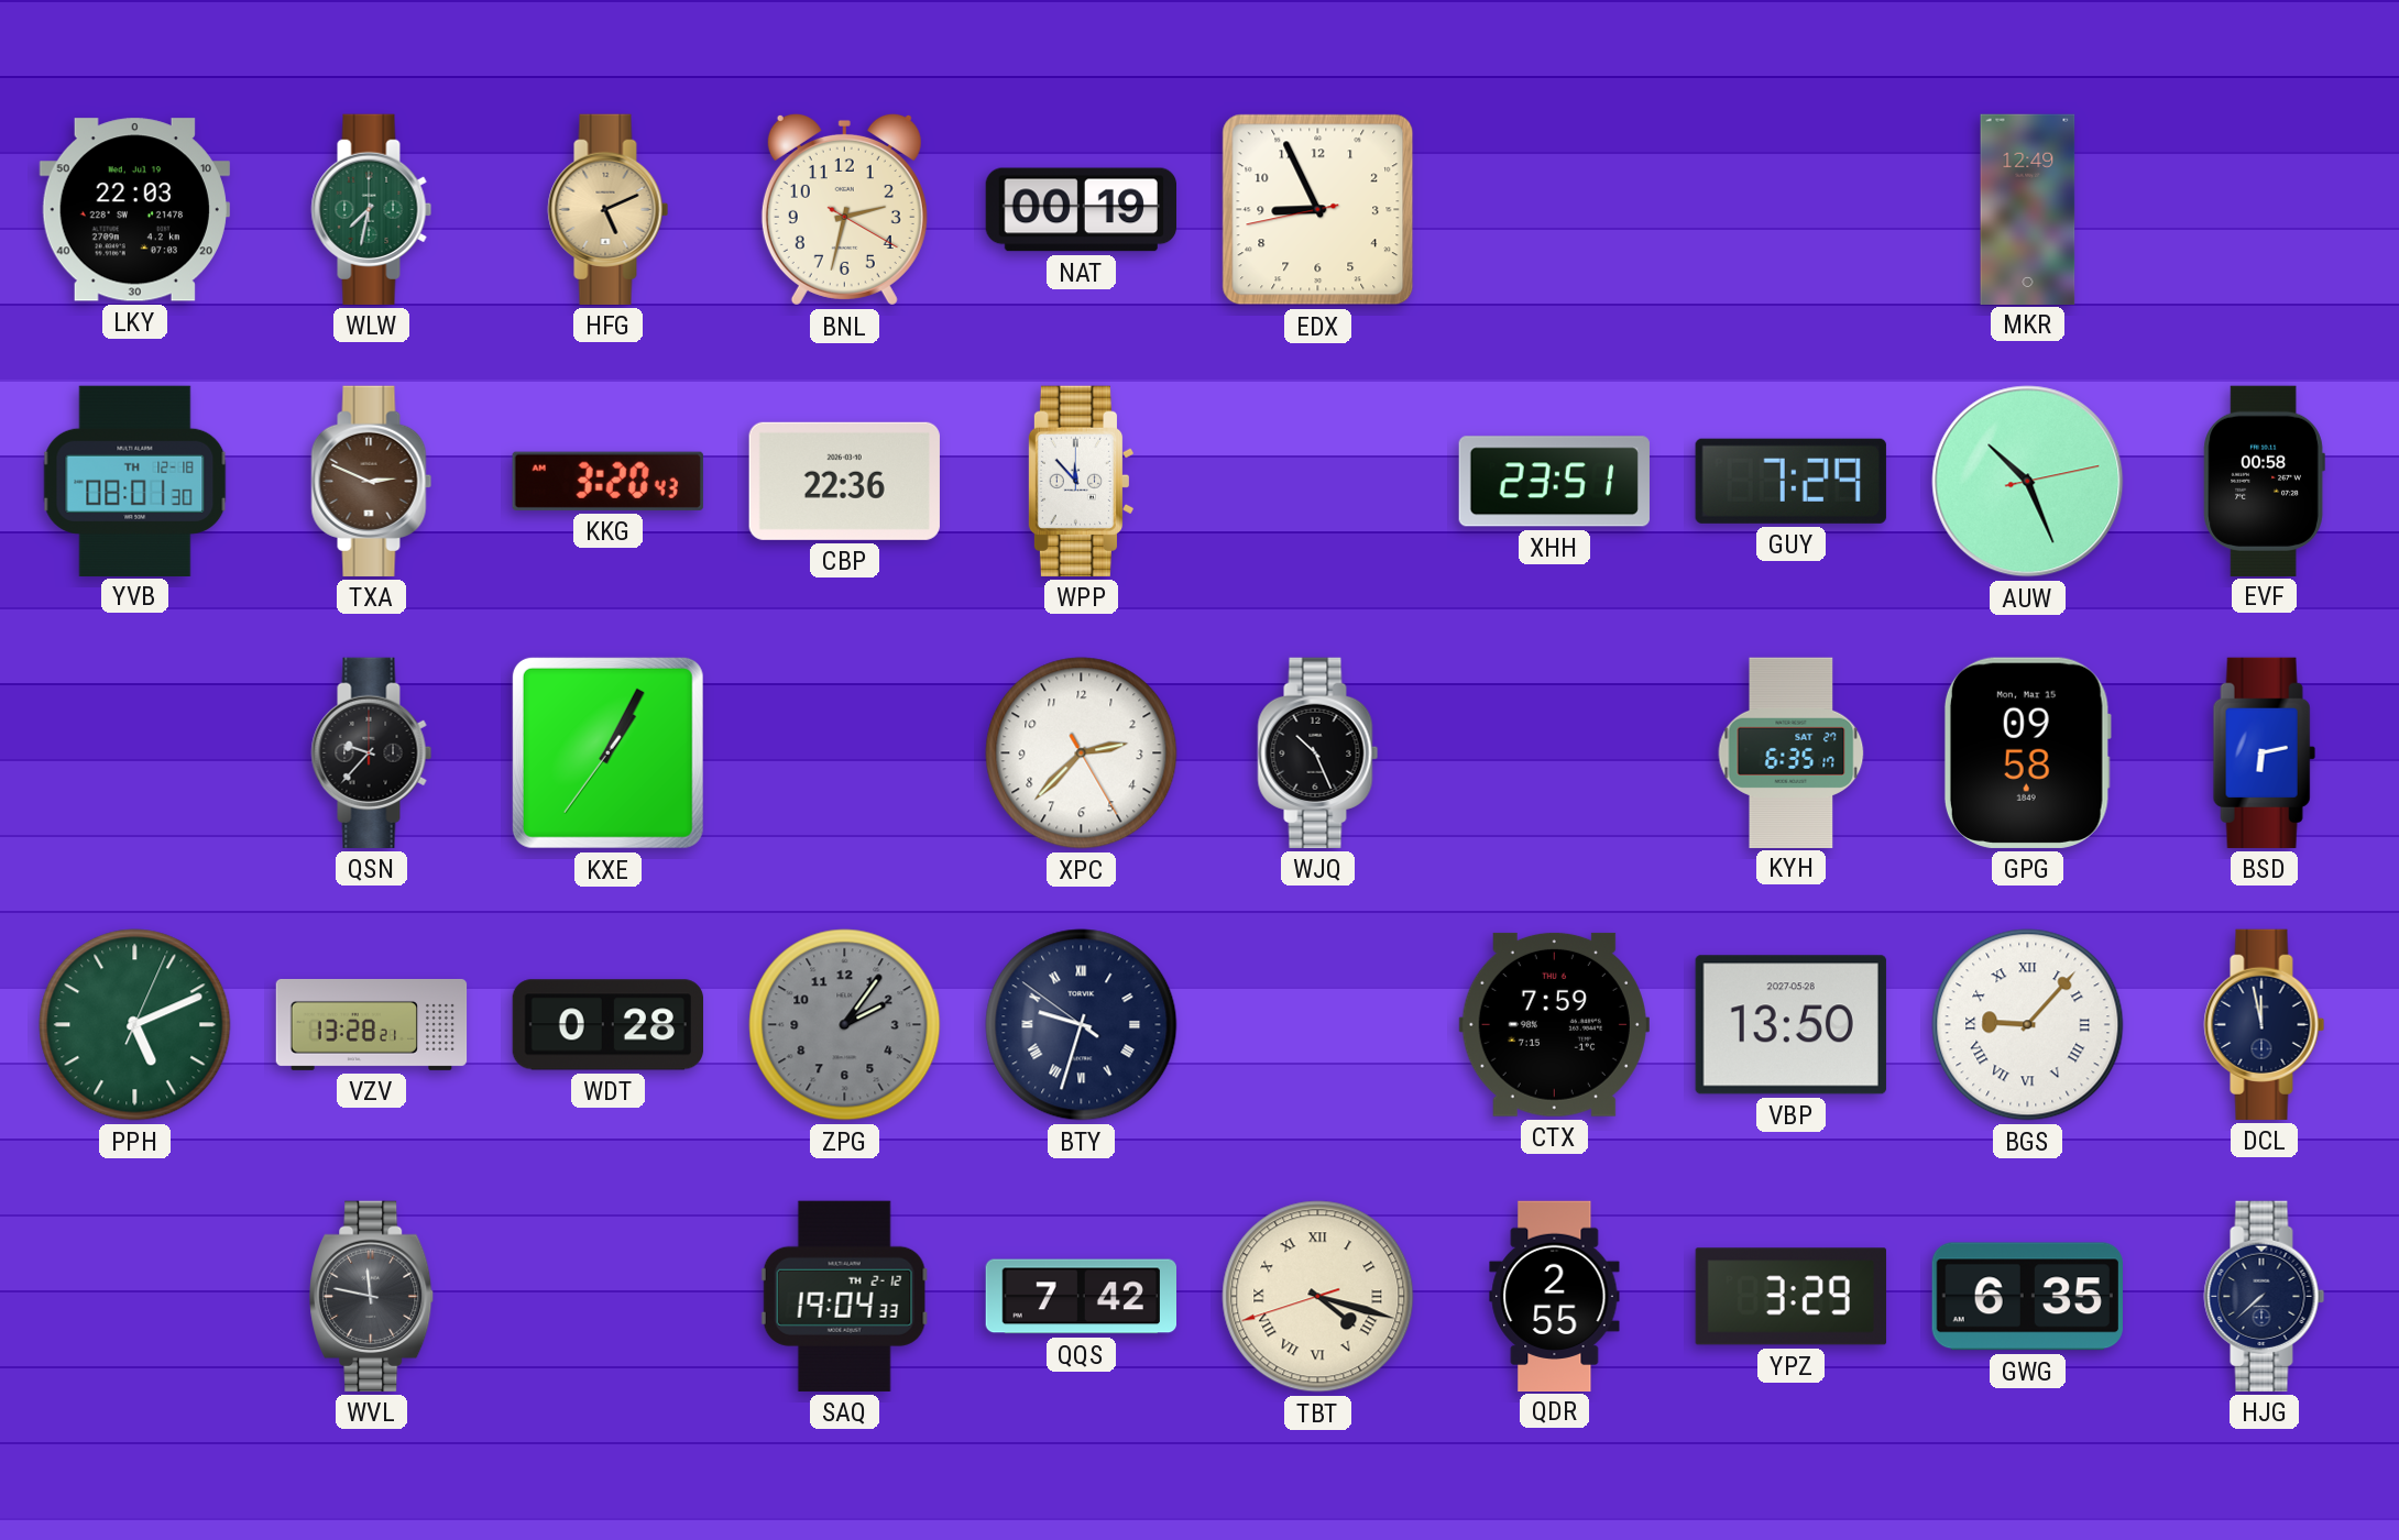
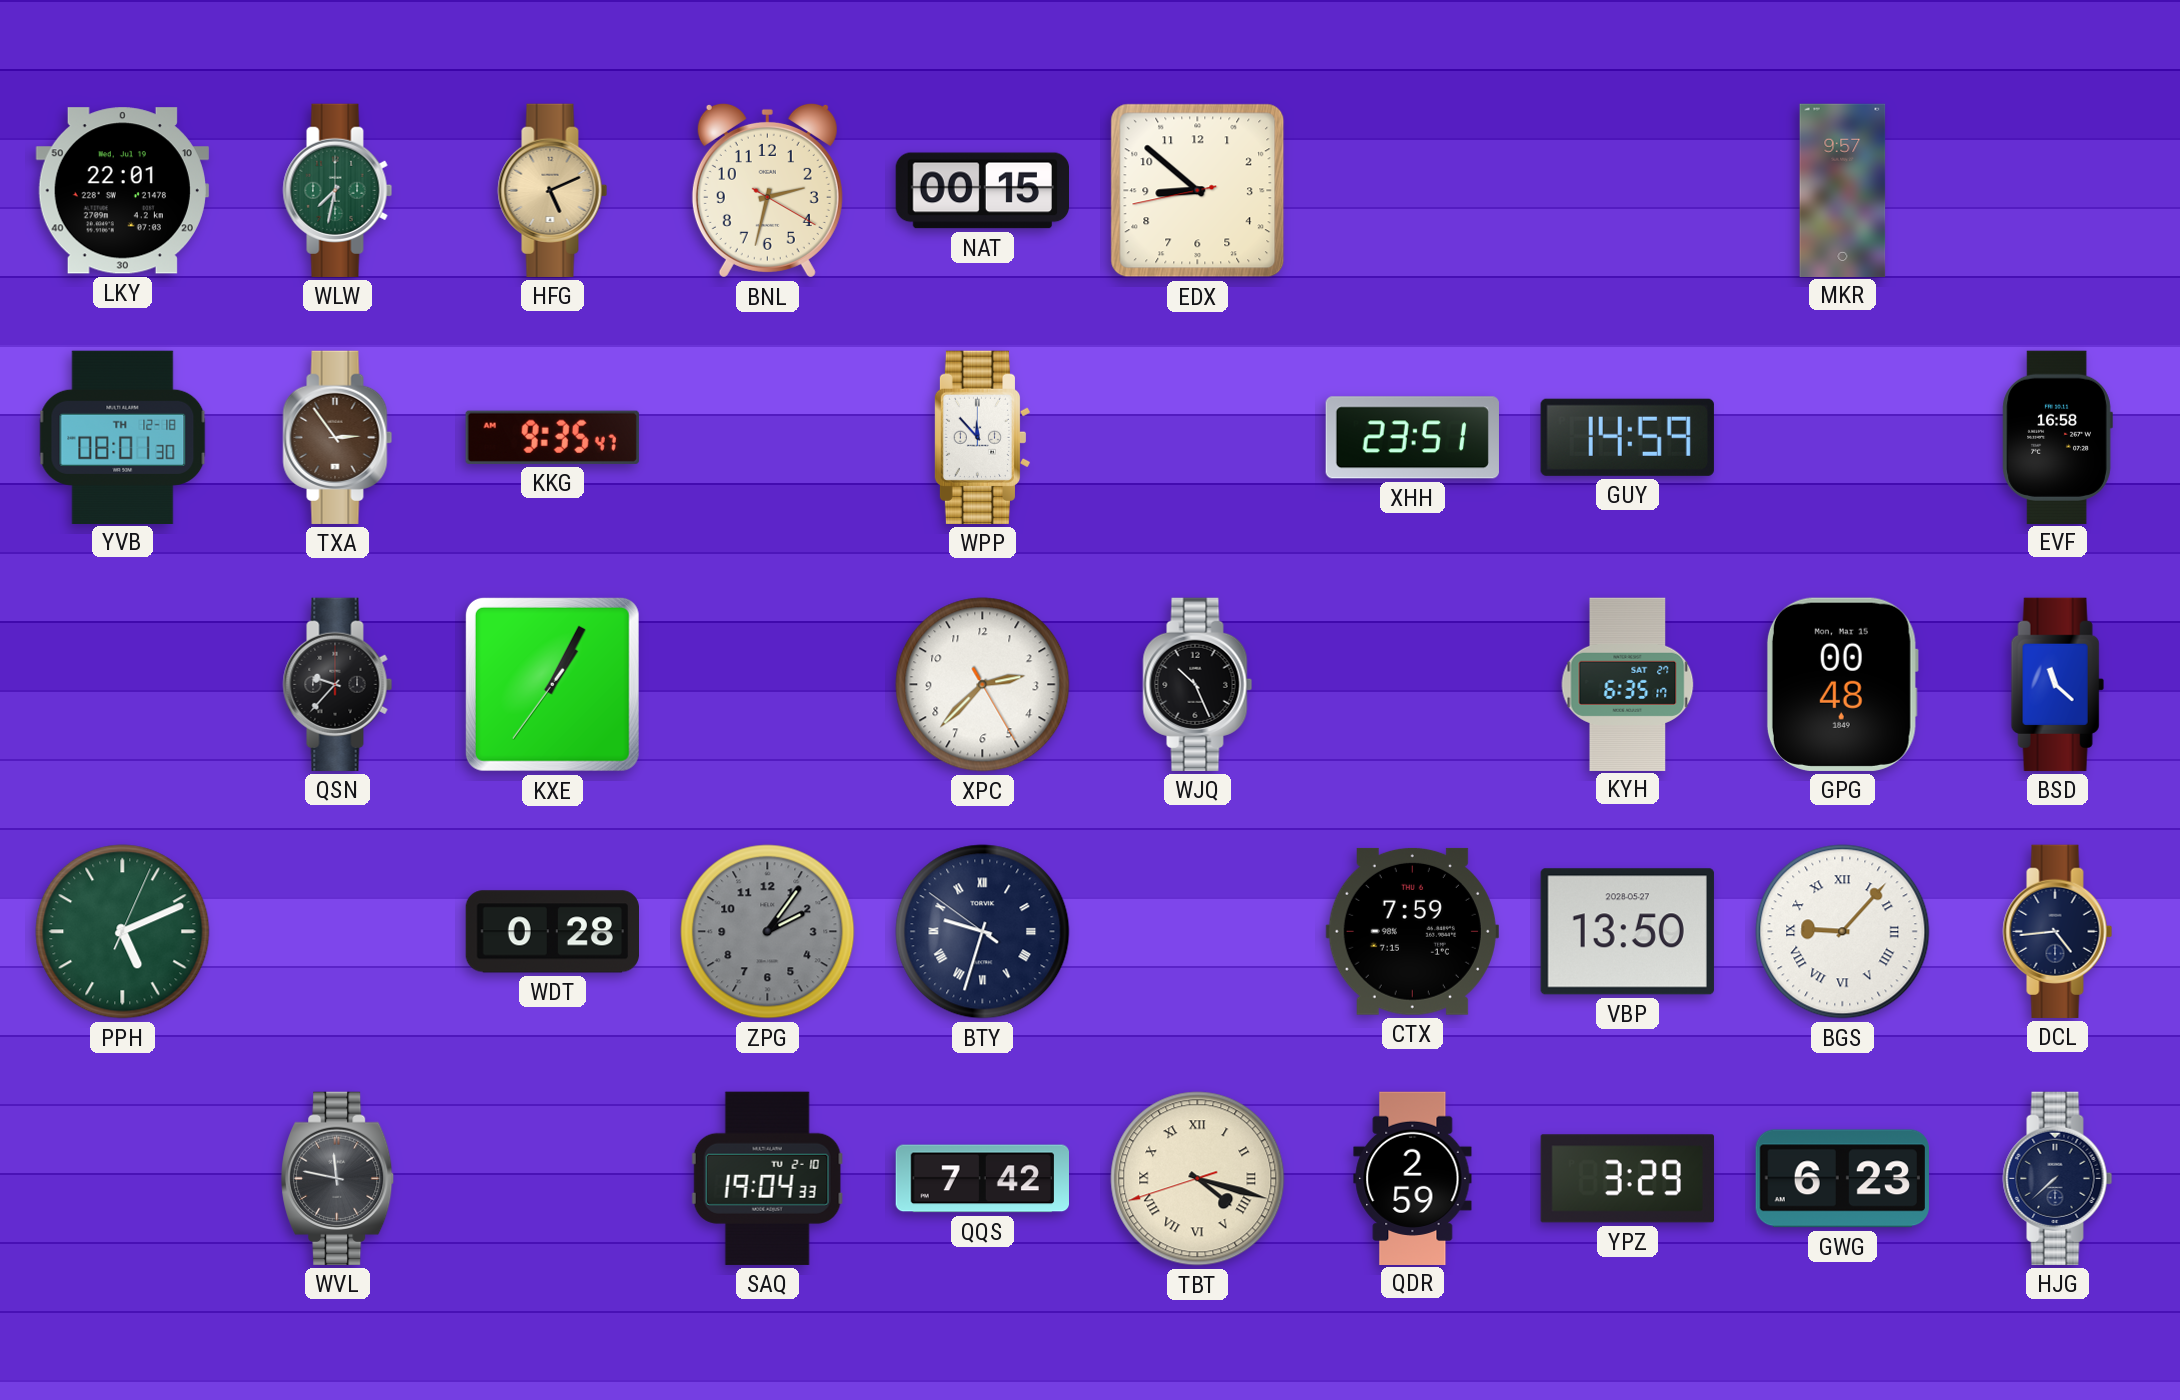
LKY: 22:03 -> 22:01
NAT: 00:19 -> 00:15
EDX: 8:55 -> 8:51
MKR: 12:49 -> 9:57
TXA: 2:49 -> 2:54
KKG: 3:20 -> 9:35
CBP: 22:36 -> none
GUY: 7:29 -> 14:59
AUW: 10:26 -> none
EVF: 00:58 -> 16:58
GPG: 09:58 -> 00:48
BSD: 6:13 -> 11:22
VZV: 13:28 -> none
VBP date: 2027-05-28 -> 2028-05-27
DCL: 11:58 -> 4:44
SAQ date: TH 2-12 -> TU 2-10
QDR: 2:55 -> 2:59
GWG: 6:35 -> 6:23
